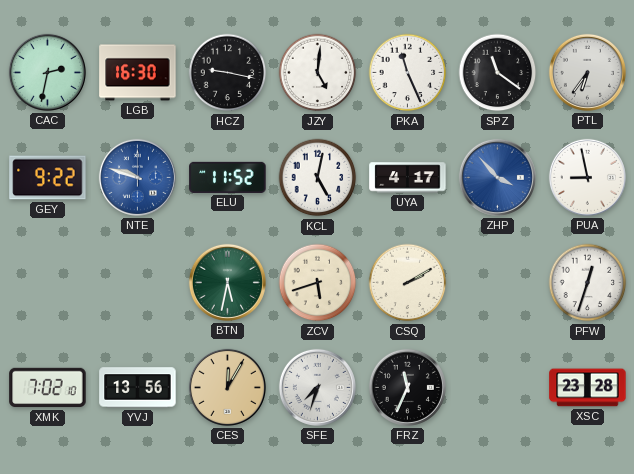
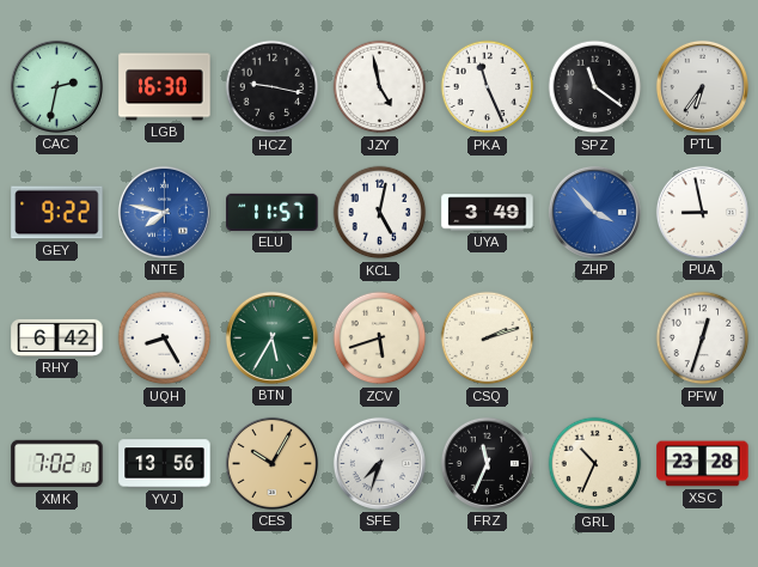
JZY: 5:01 -> 4:58
NTE: 9:48 -> 7:47
ELU: 11:52 -> 11:57
UYA: 4:17 -> 3:49
RHY: none -> 6:42
UQH: none -> 8:25
BTN: 5:32 -> 5:35
CSQ: 2:10 -> 2:12
CES: 12:05 -> 10:05
GRL: none -> 10:34
